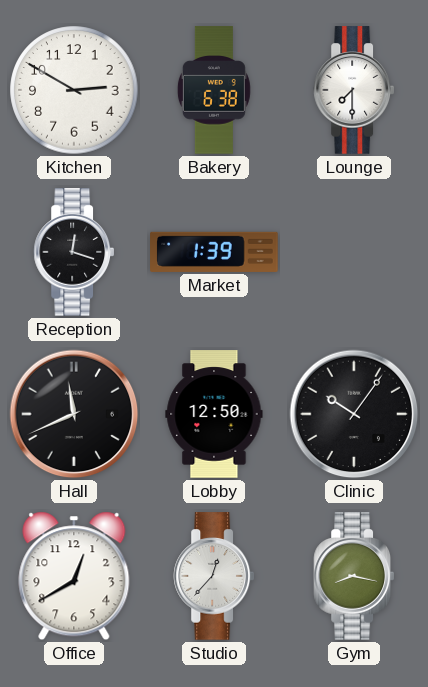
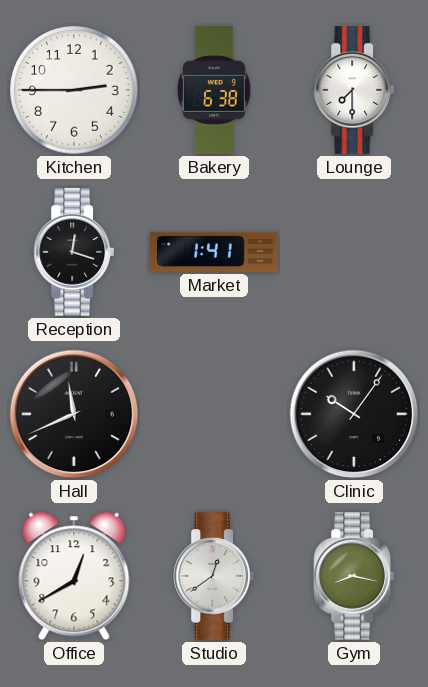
Kitchen: 2:50 -> 2:45
Market: 1:39 -> 1:41
Lobby: 12:50 -> none
Studio: 12:37 -> 12:39
